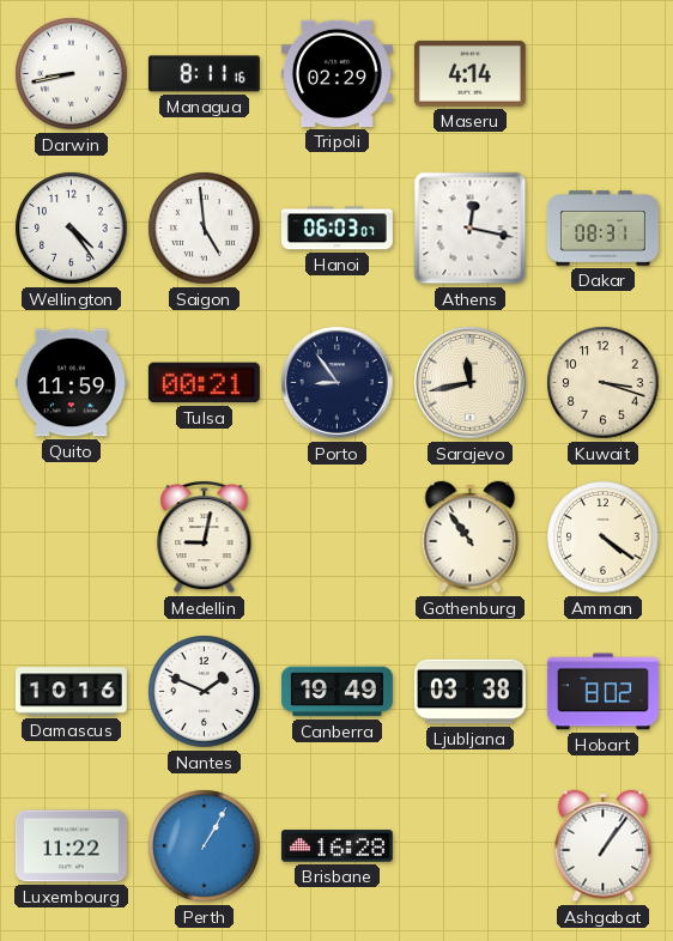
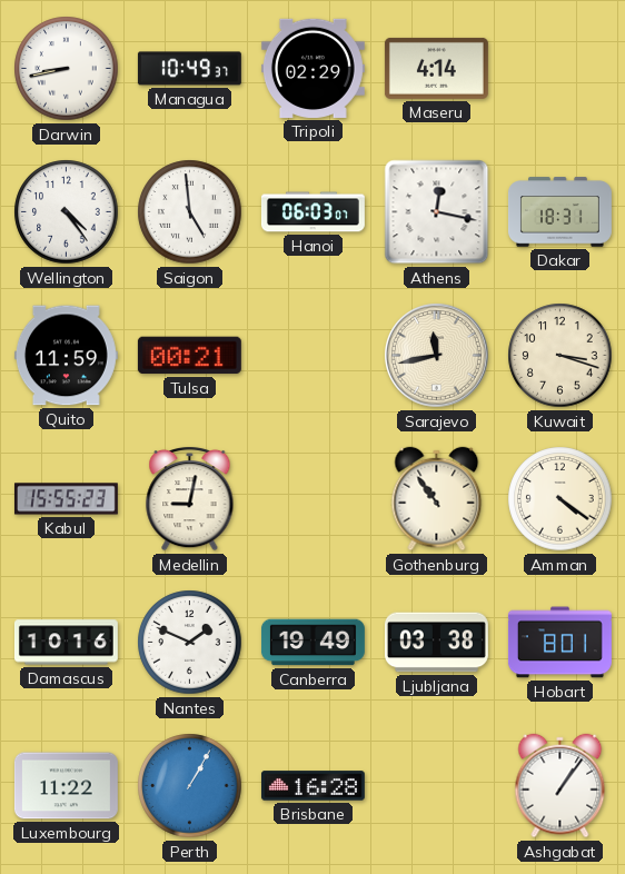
Managua: 8:11 -> 10:49
Dakar: 08:31 -> 18:31
Porto: 8:54 -> none
Kabul: none -> 15:55
Hobart: 8:02 -> 8:01
